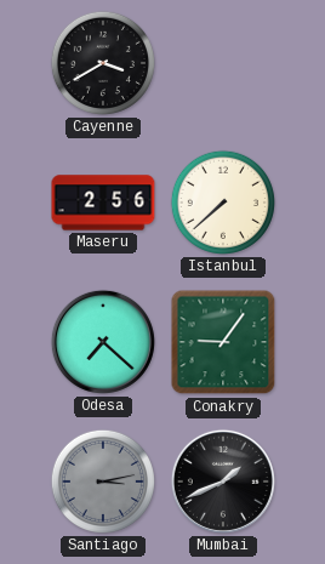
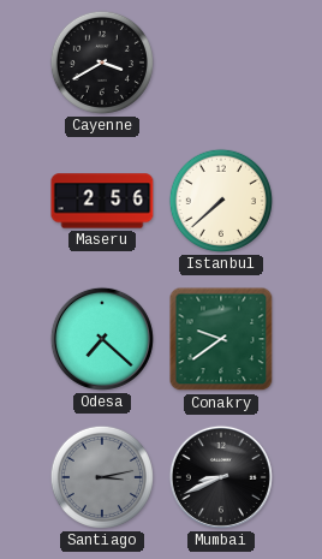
Conakry: 9:06 -> 9:39
Mumbai: 1:41 -> 8:41
